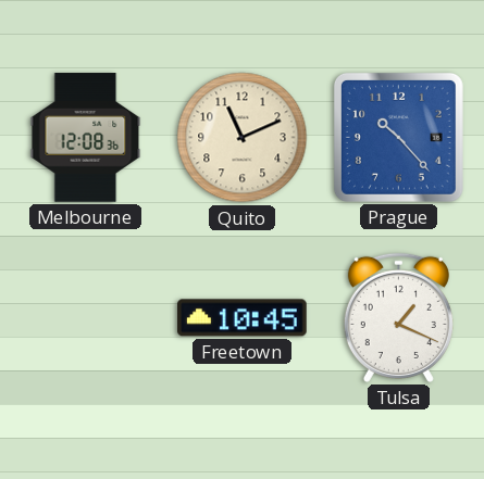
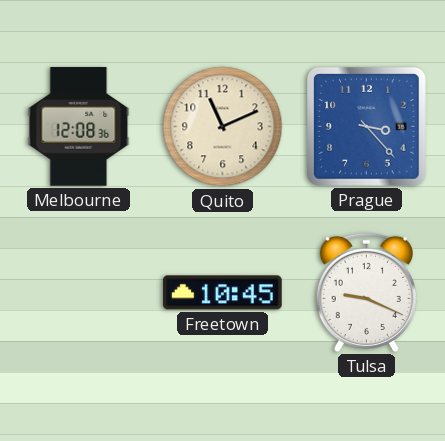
Prague: 10:23 -> 3:23
Tulsa: 1:19 -> 9:19
